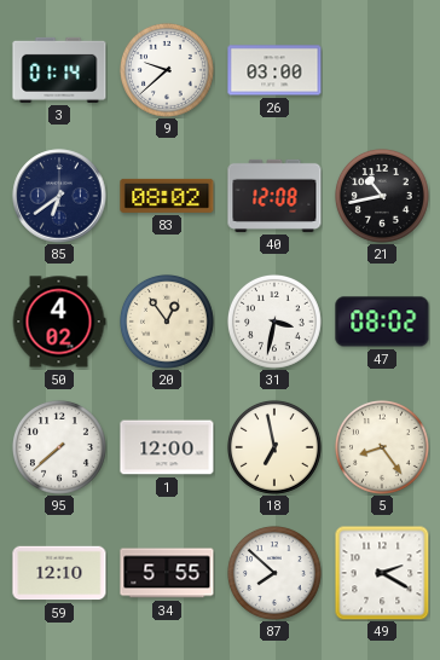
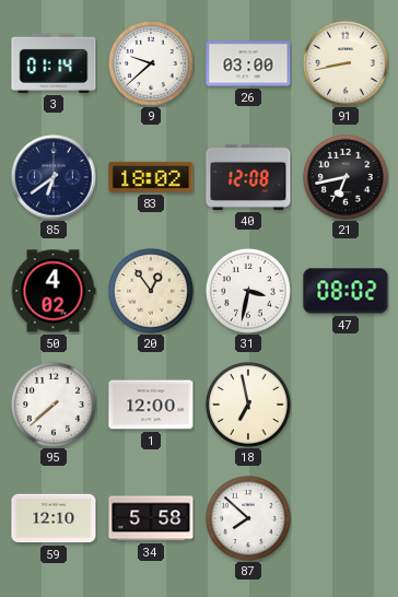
91: none -> 8:43
83: 08:02 -> 18:02
21: 10:43 -> 6:43
5: 8:24 -> none
34: 5:55 -> 5:58
49: 2:20 -> none
